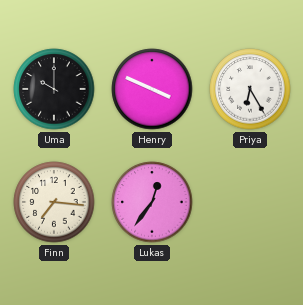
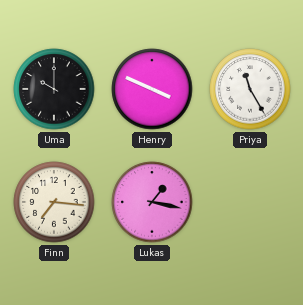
Priya: 6:25 -> 11:25
Lukas: 12:36 -> 1:17
